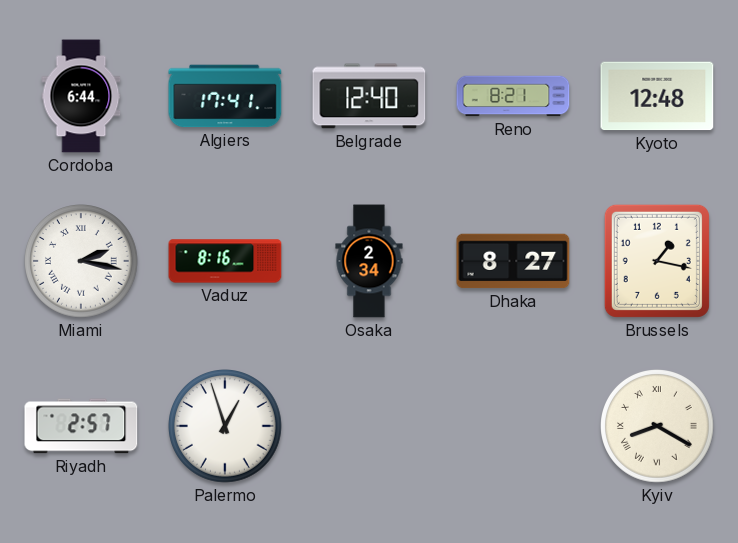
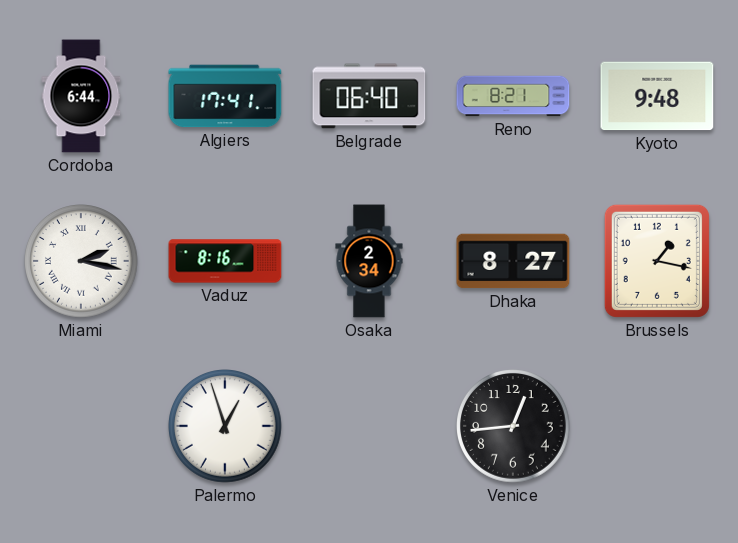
Belgrade: 12:40 -> 06:40
Kyoto: 12:48 -> 9:48
Riyadh: 2:57 -> none
Venice: none -> 12:44
Kyiv: 8:20 -> none
